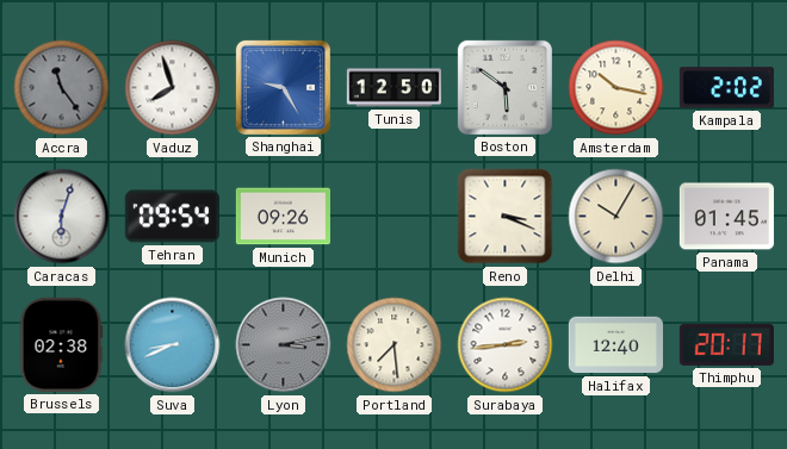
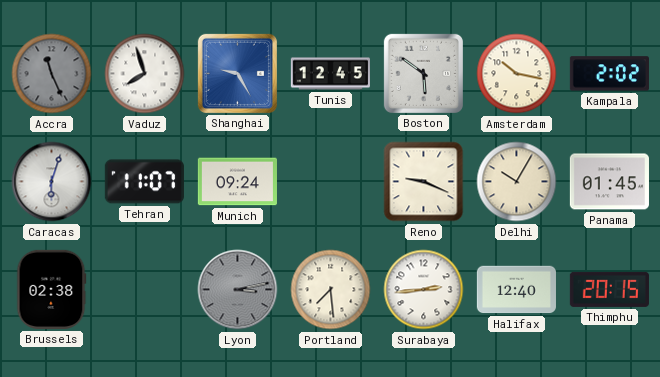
Accra: 11:24 -> 11:26
Tunis: 12:50 -> 12:45
Tehran: 09:54 -> 11:07
Munich: 09:26 -> 09:24
Reno: 3:19 -> 9:19
Suva: 8:41 -> none
Thimphu: 20:17 -> 20:15
